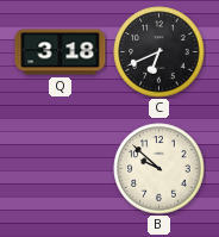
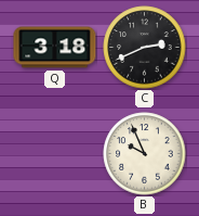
C: 6:41 -> 2:41
B: 9:52 -> 9:56
